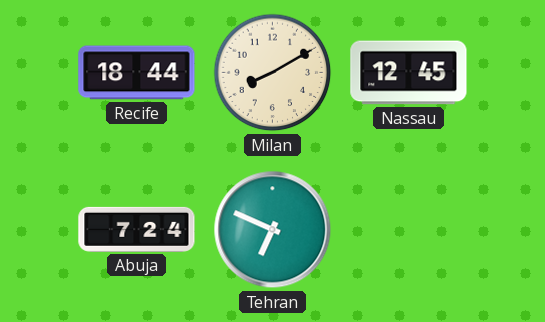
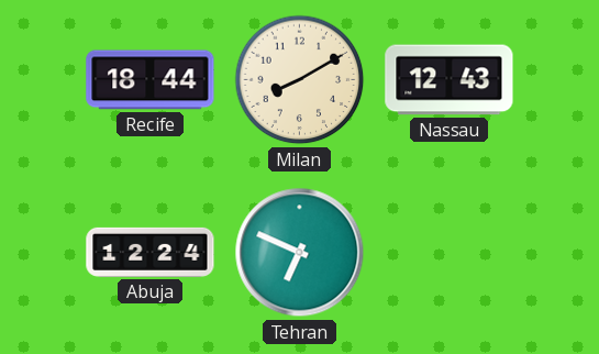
Nassau: 12:45 -> 12:43
Abuja: 7:24 -> 12:24
